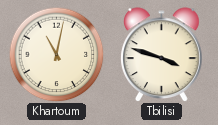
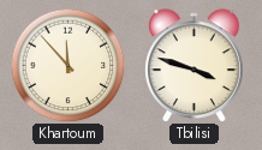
Khartoum: 11:02 -> 11:53
